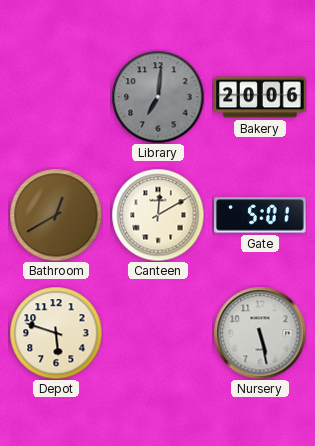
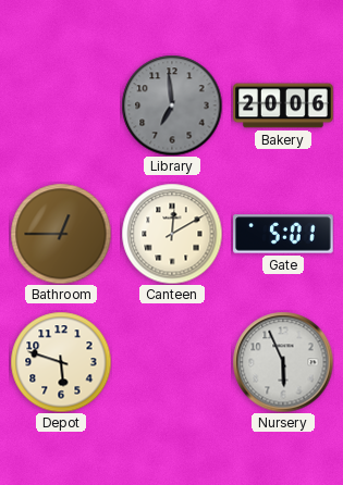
Library: 7:01 -> 6:59
Bathroom: 12:40 -> 12:45
Nursery: 5:28 -> 5:56
